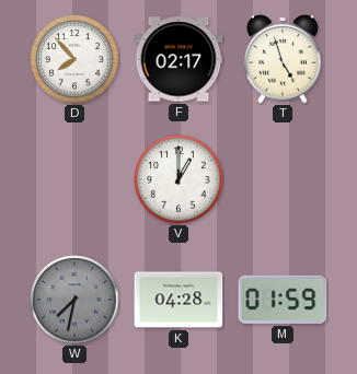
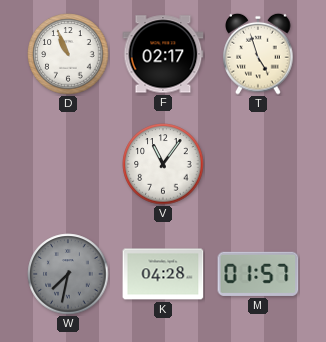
D: 7:53 -> 10:56
V: 1:00 -> 11:06
M: 01:59 -> 01:57
